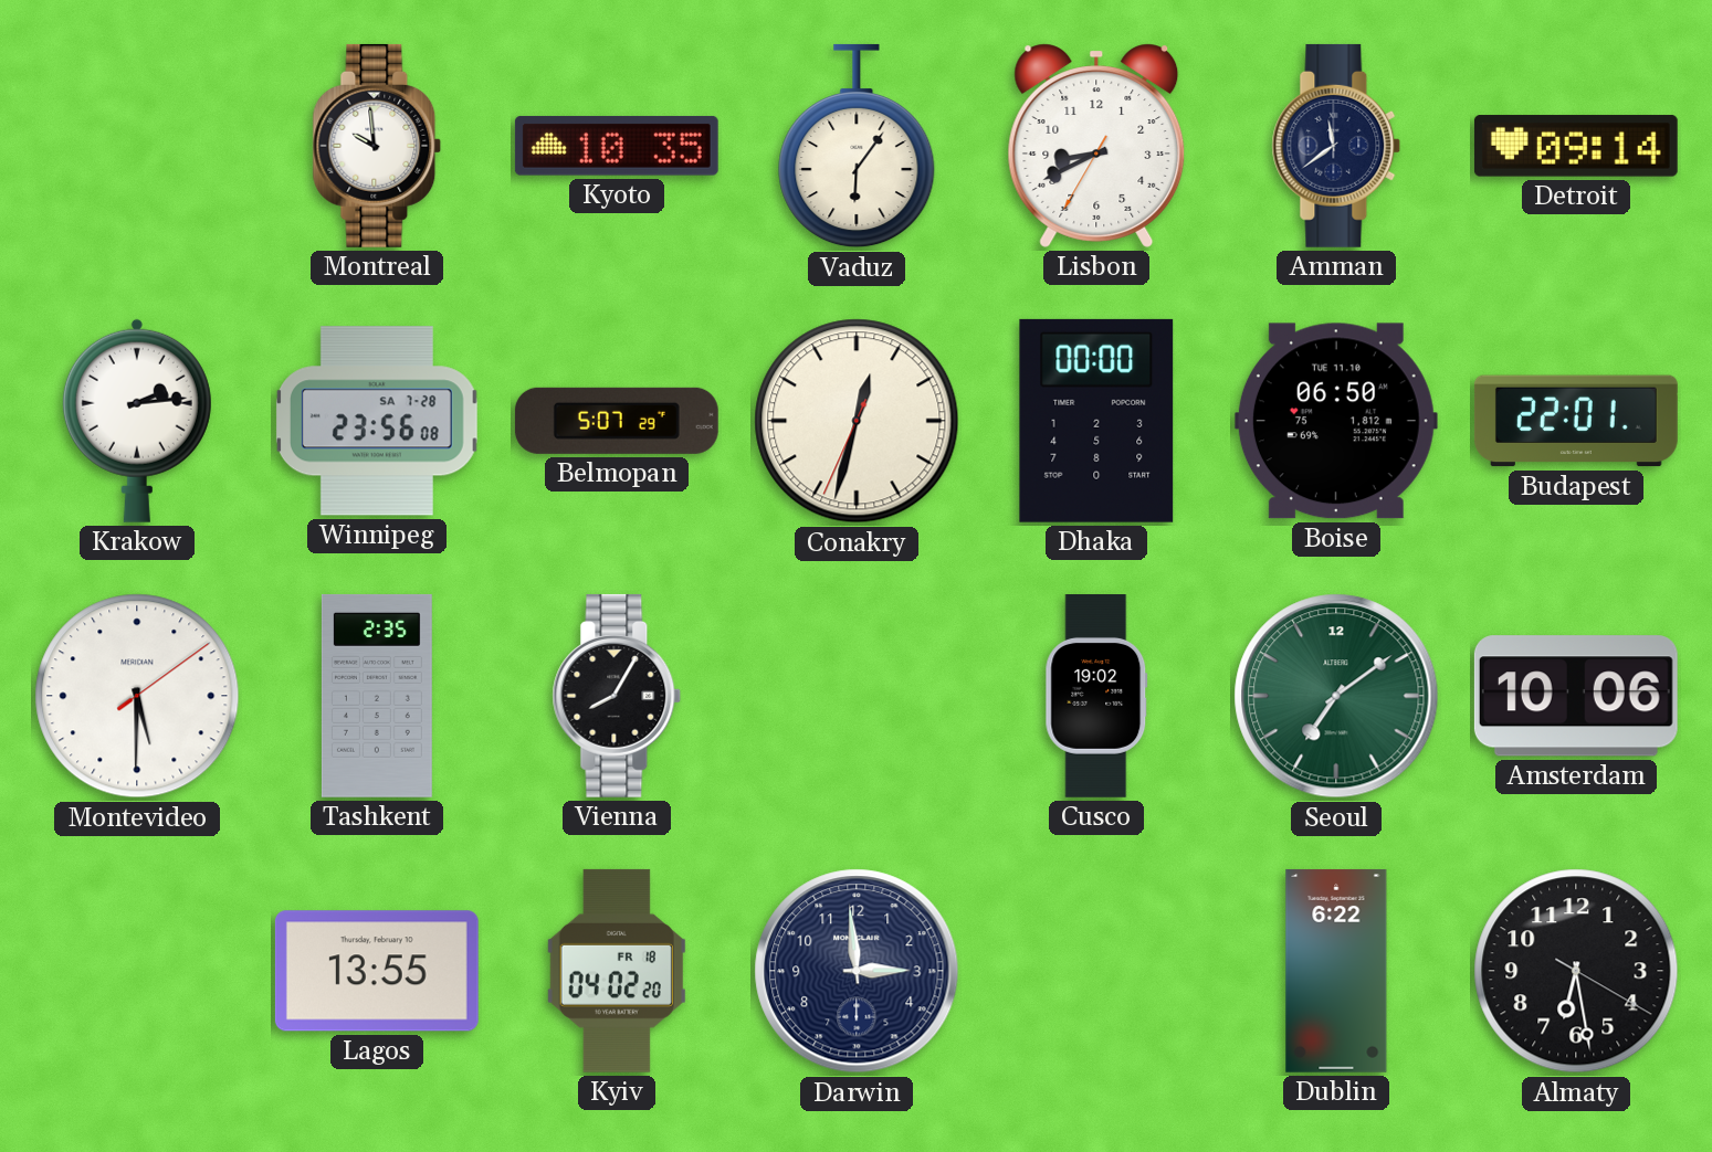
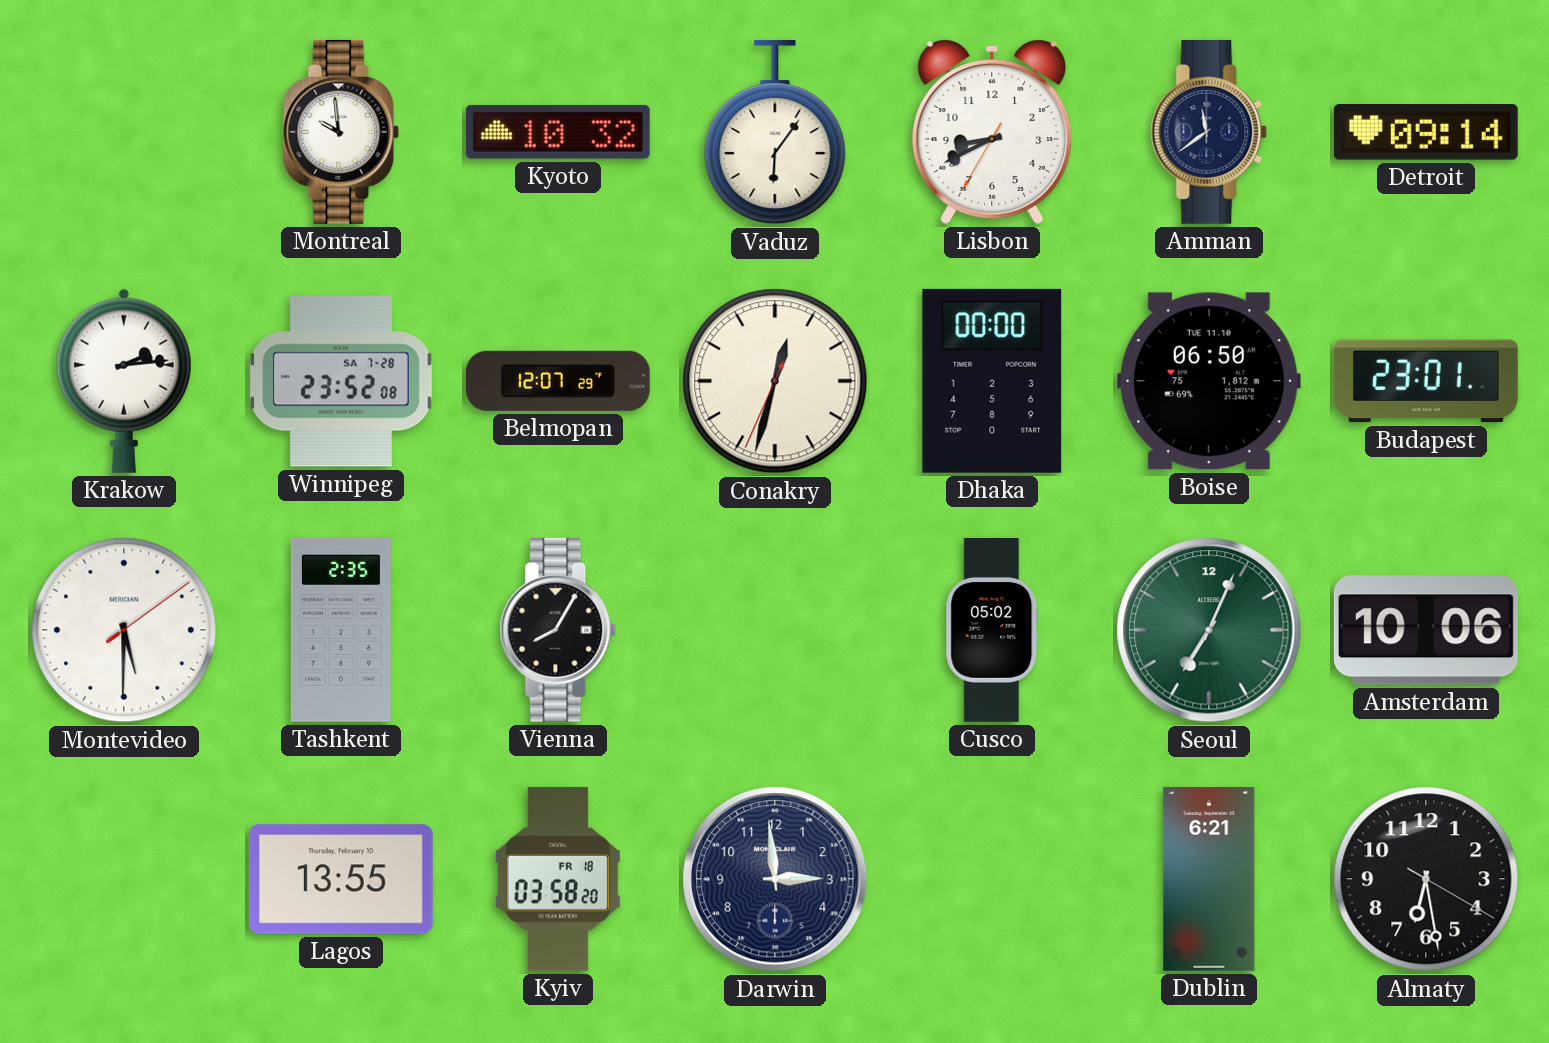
Kyoto: 10:35 -> 10:32
Winnipeg: 23:56 -> 23:52
Belmopan: 5:07 -> 12:07
Budapest: 22:01 -> 23:01
Cusco: 19:02 -> 05:02
Seoul: 7:09 -> 7:04
Kyiv: 04:02 -> 03:58
Dublin: 6:22 -> 6:21
